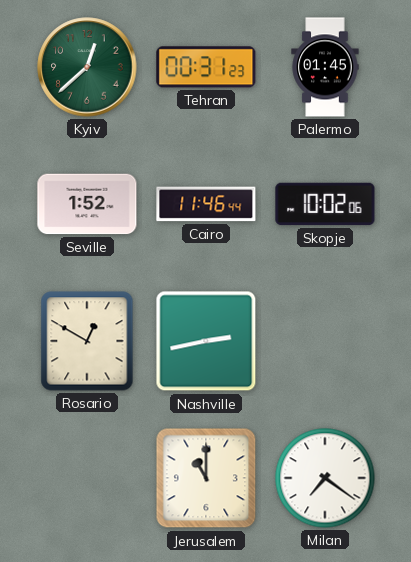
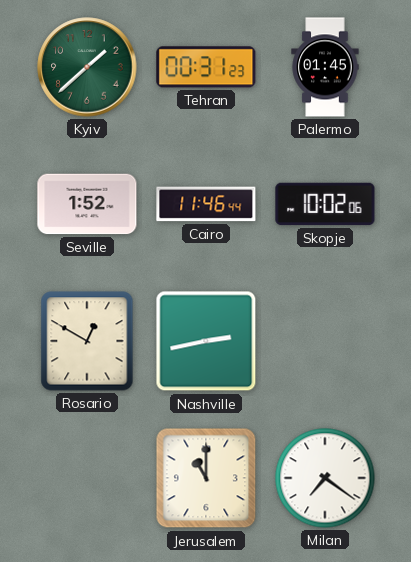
Kyiv: 12:38 -> 1:38
